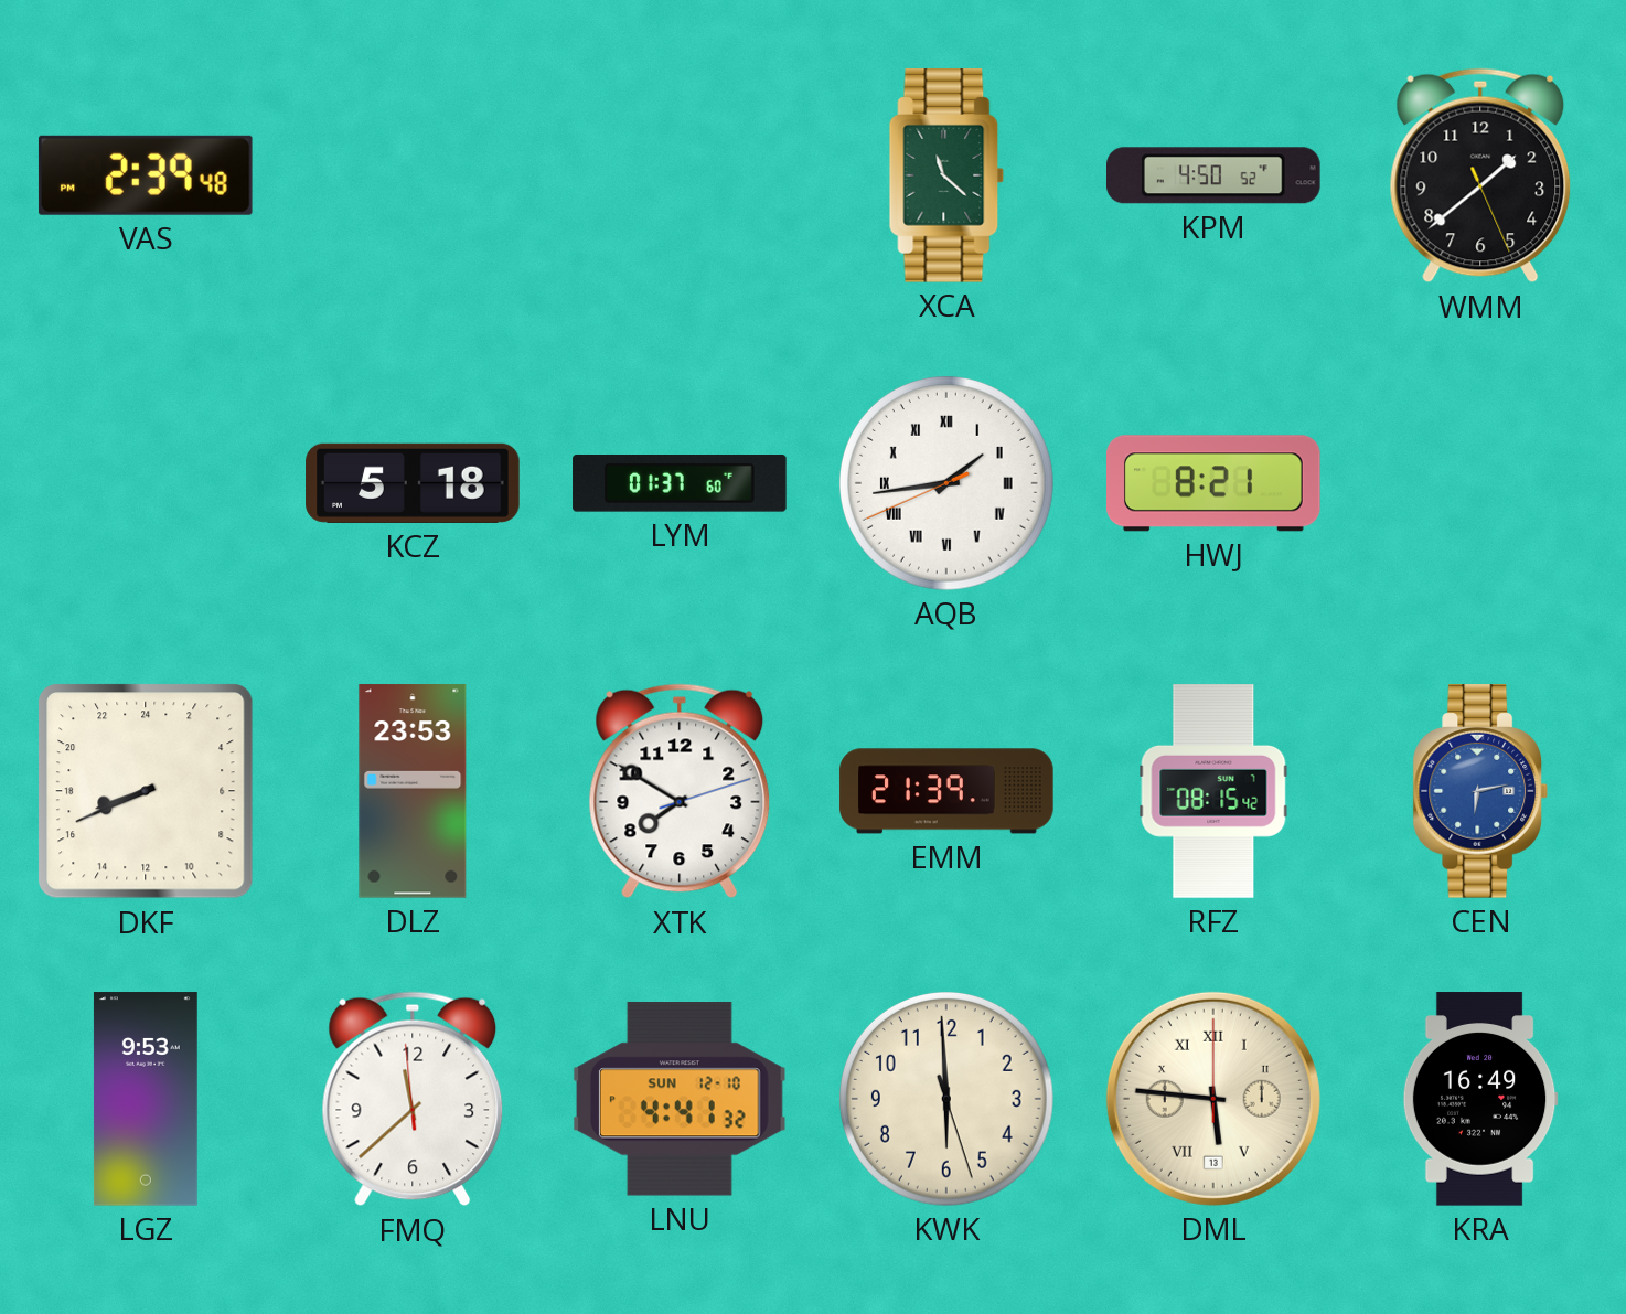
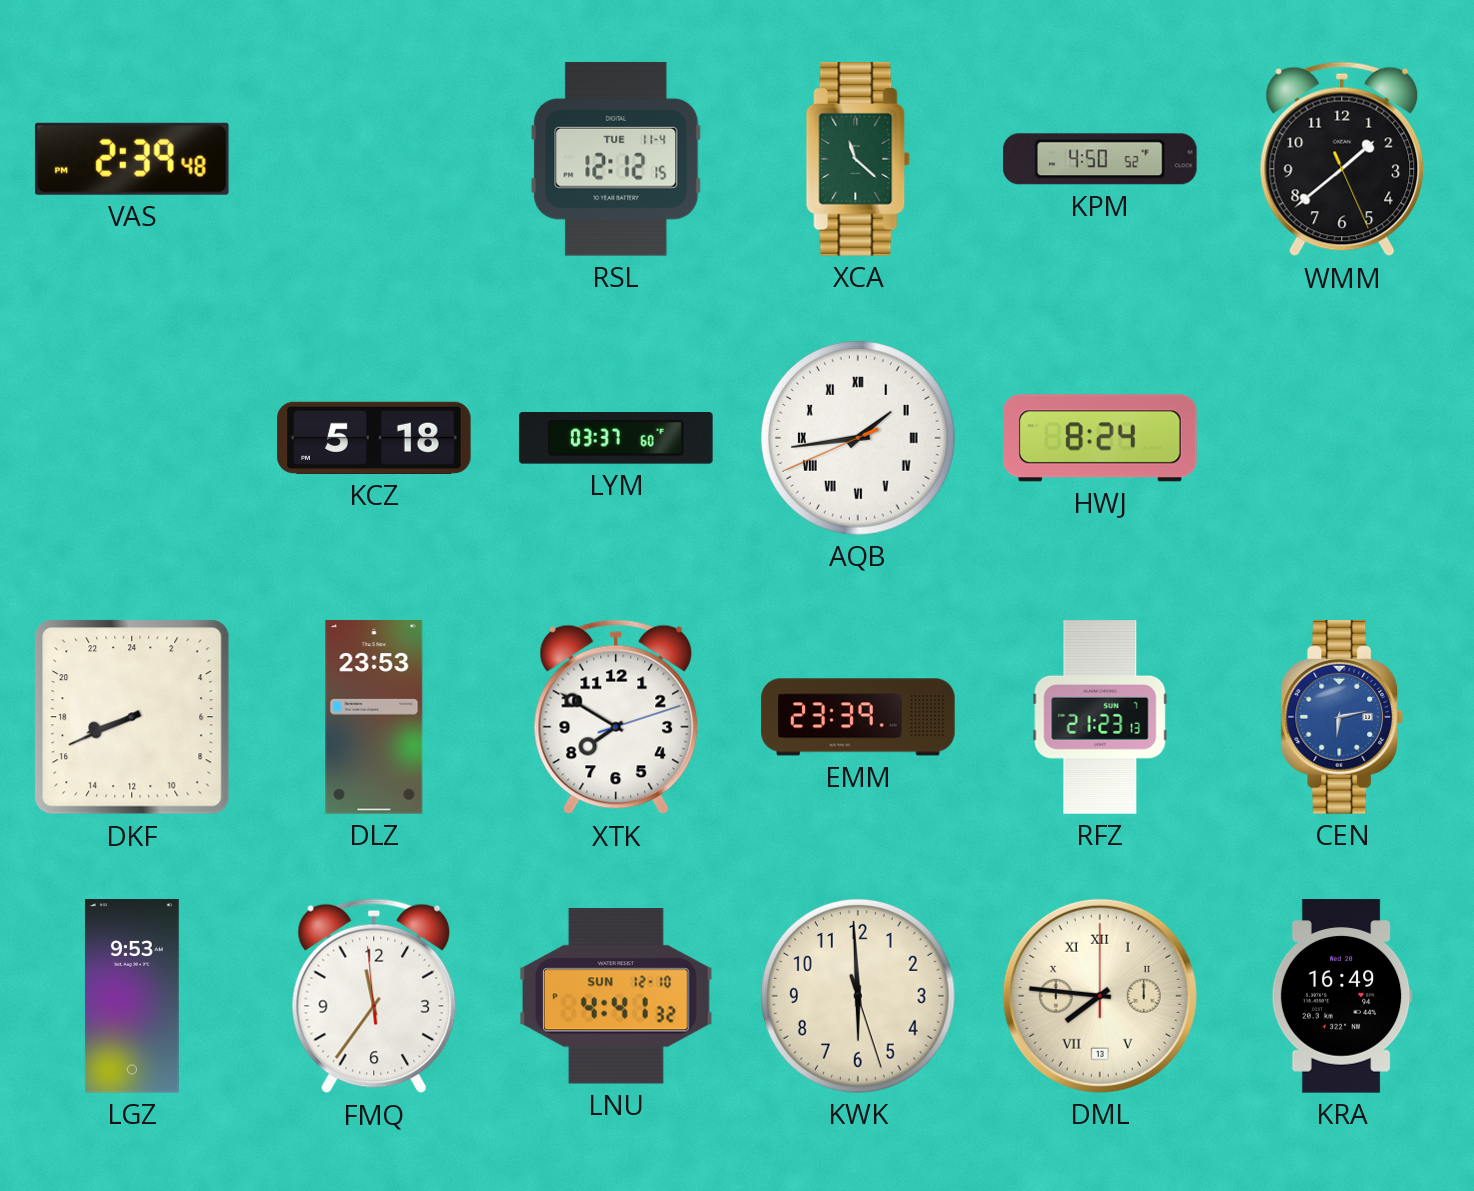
RSL: none -> 12:12
LYM: 01:37 -> 03:37
HWJ: 8:21 -> 8:24
EMM: 21:39 -> 23:39
RFZ: 08:15 -> 21:23
FMQ: 11:37 -> 11:35
DML: 5:46 -> 7:46
